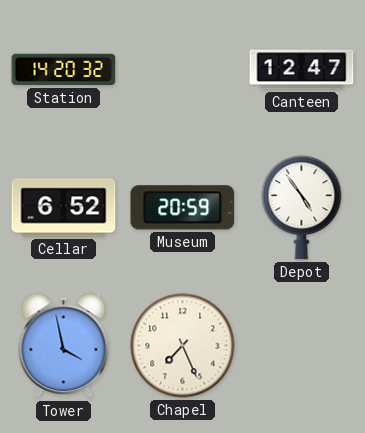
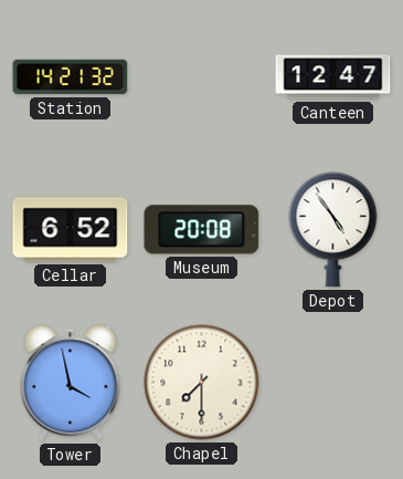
Station: 14:20 -> 14:21
Museum: 20:59 -> 20:08
Chapel: 7:26 -> 7:30
